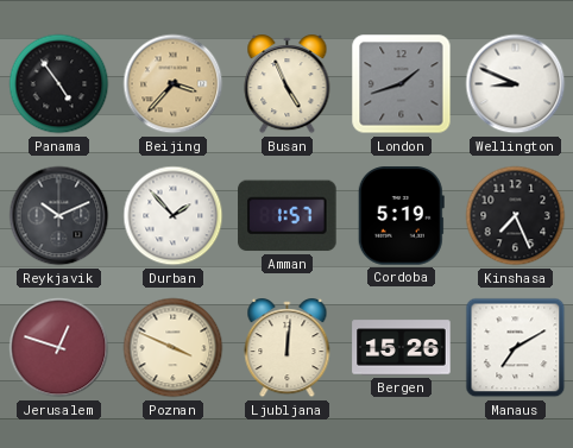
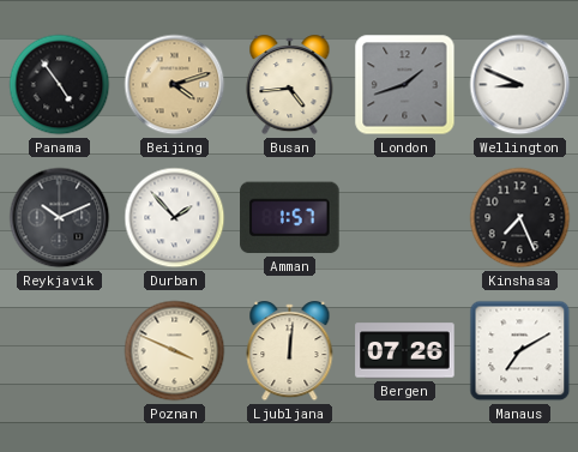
Beijing: 3:37 -> 4:12
Busan: 4:56 -> 4:44
Cordoba: 5:19 -> none
Jerusalem: 12:48 -> none
Bergen: 15:26 -> 07:26
